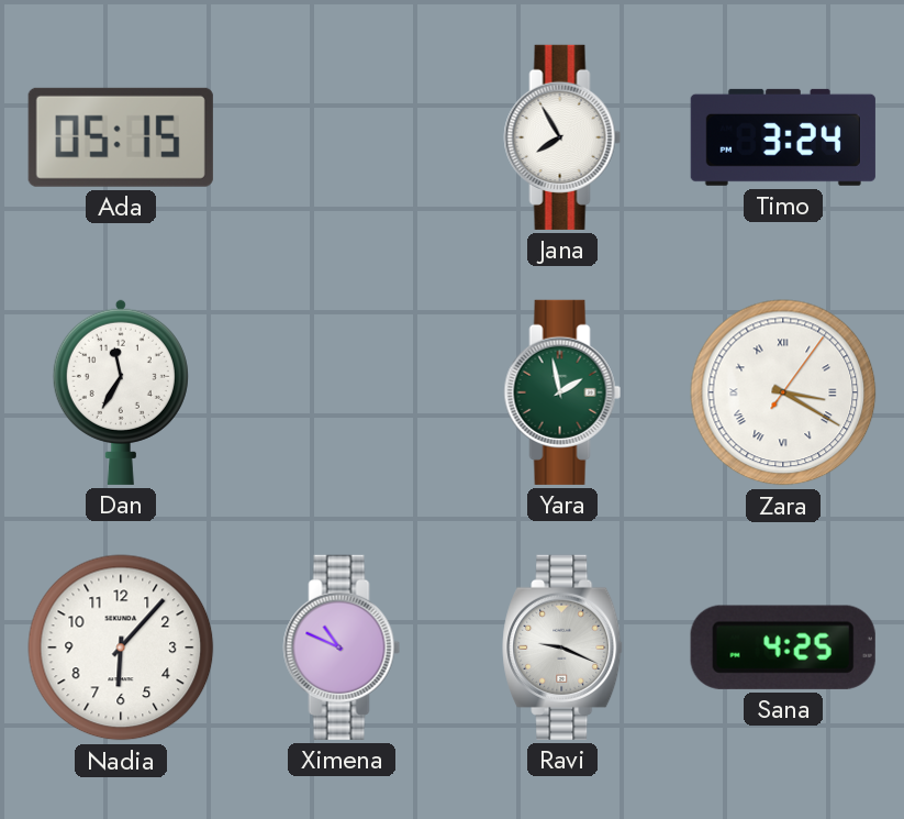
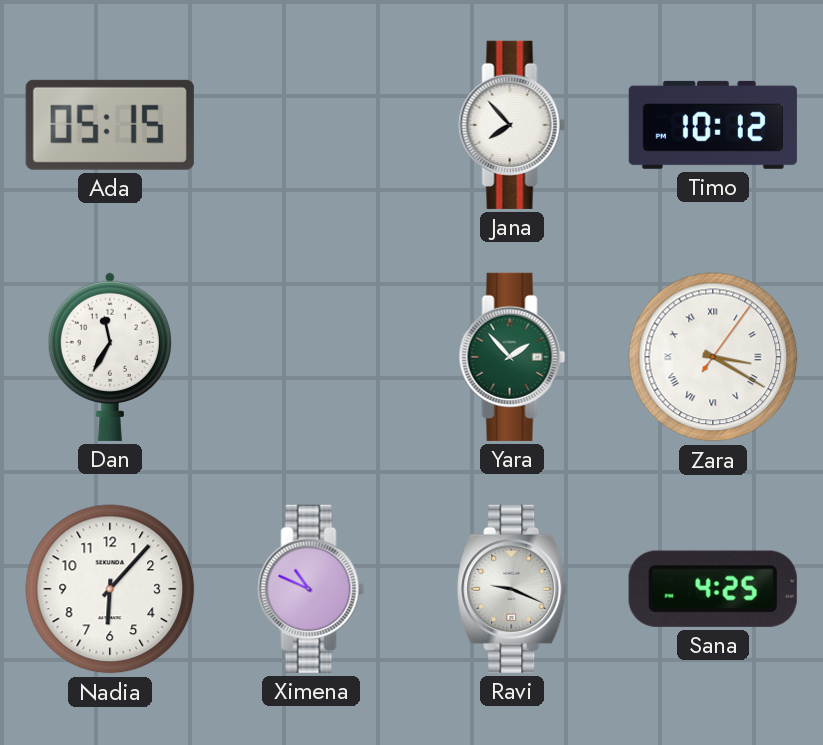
Jana: 7:55 -> 7:53
Timo: 3:24 -> 10:12
Yara: 1:58 -> 1:53
